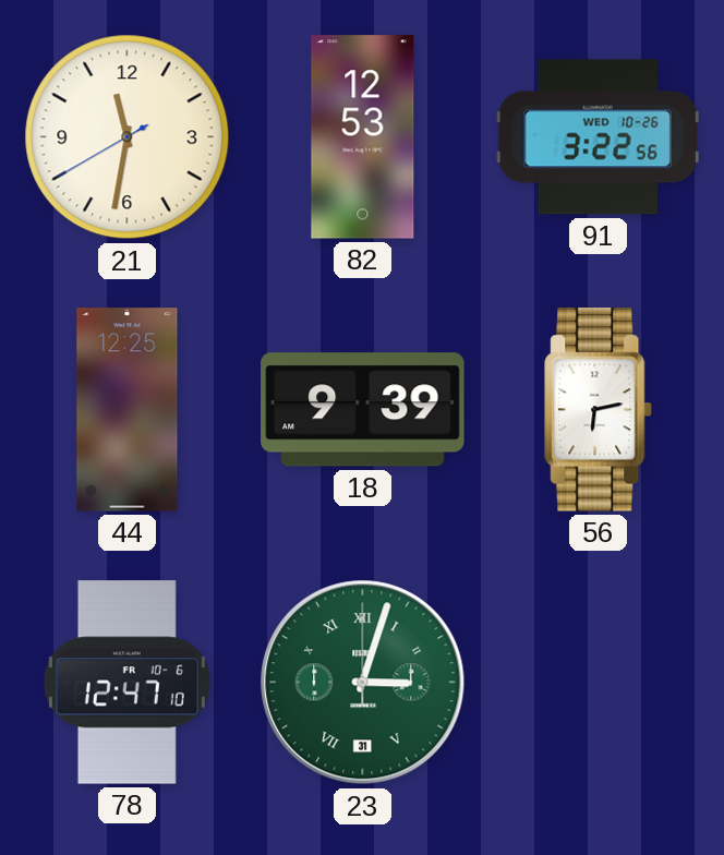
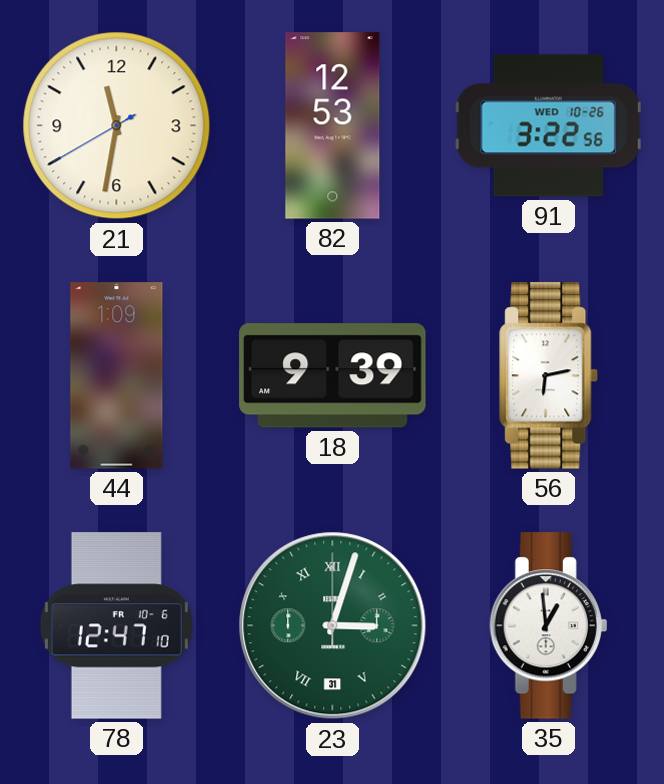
44: 12:25 -> 1:09
35: none -> 12:59
